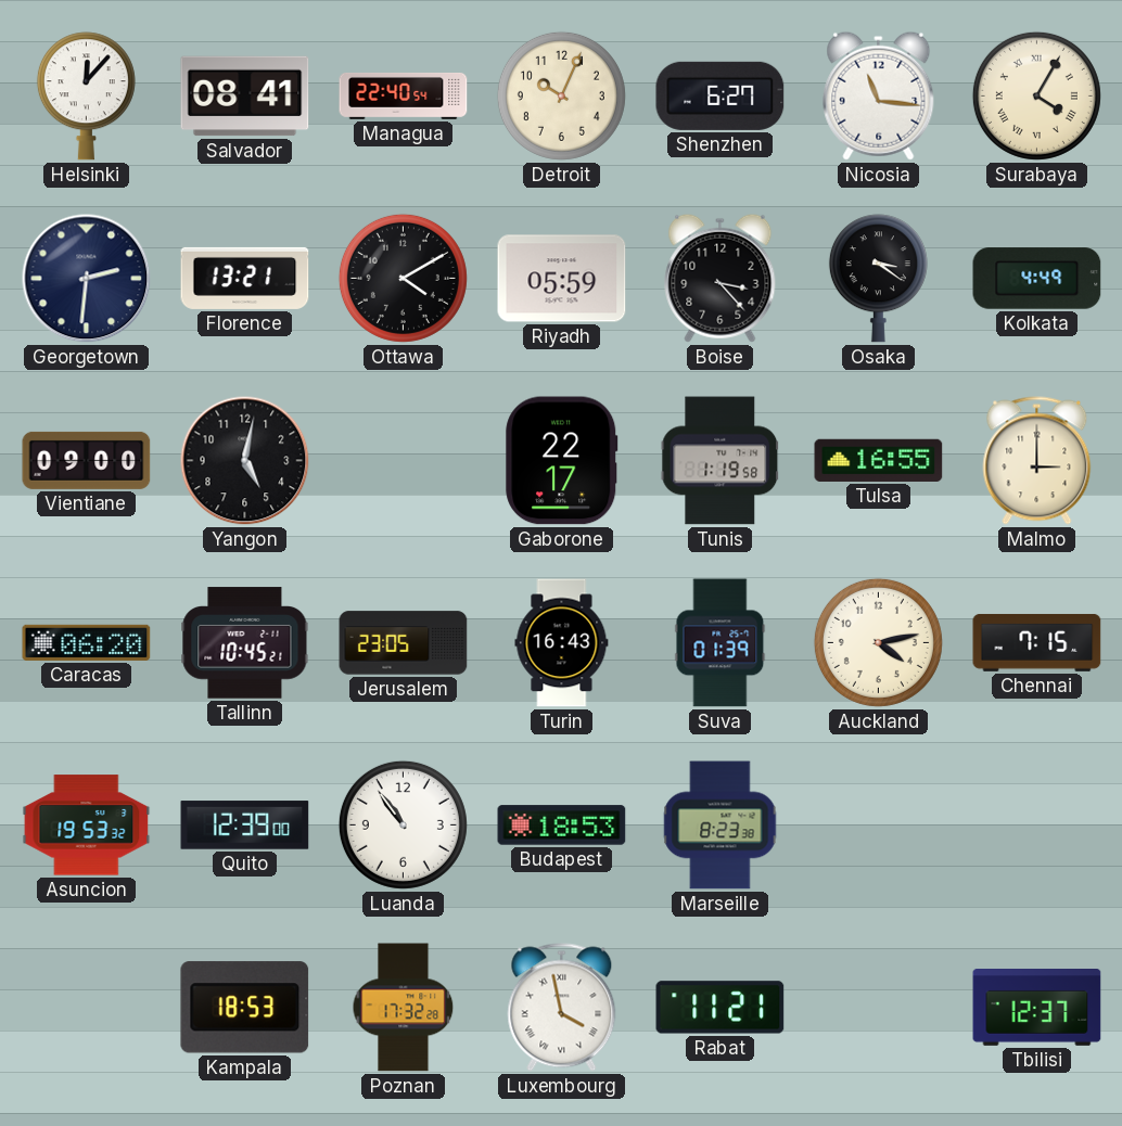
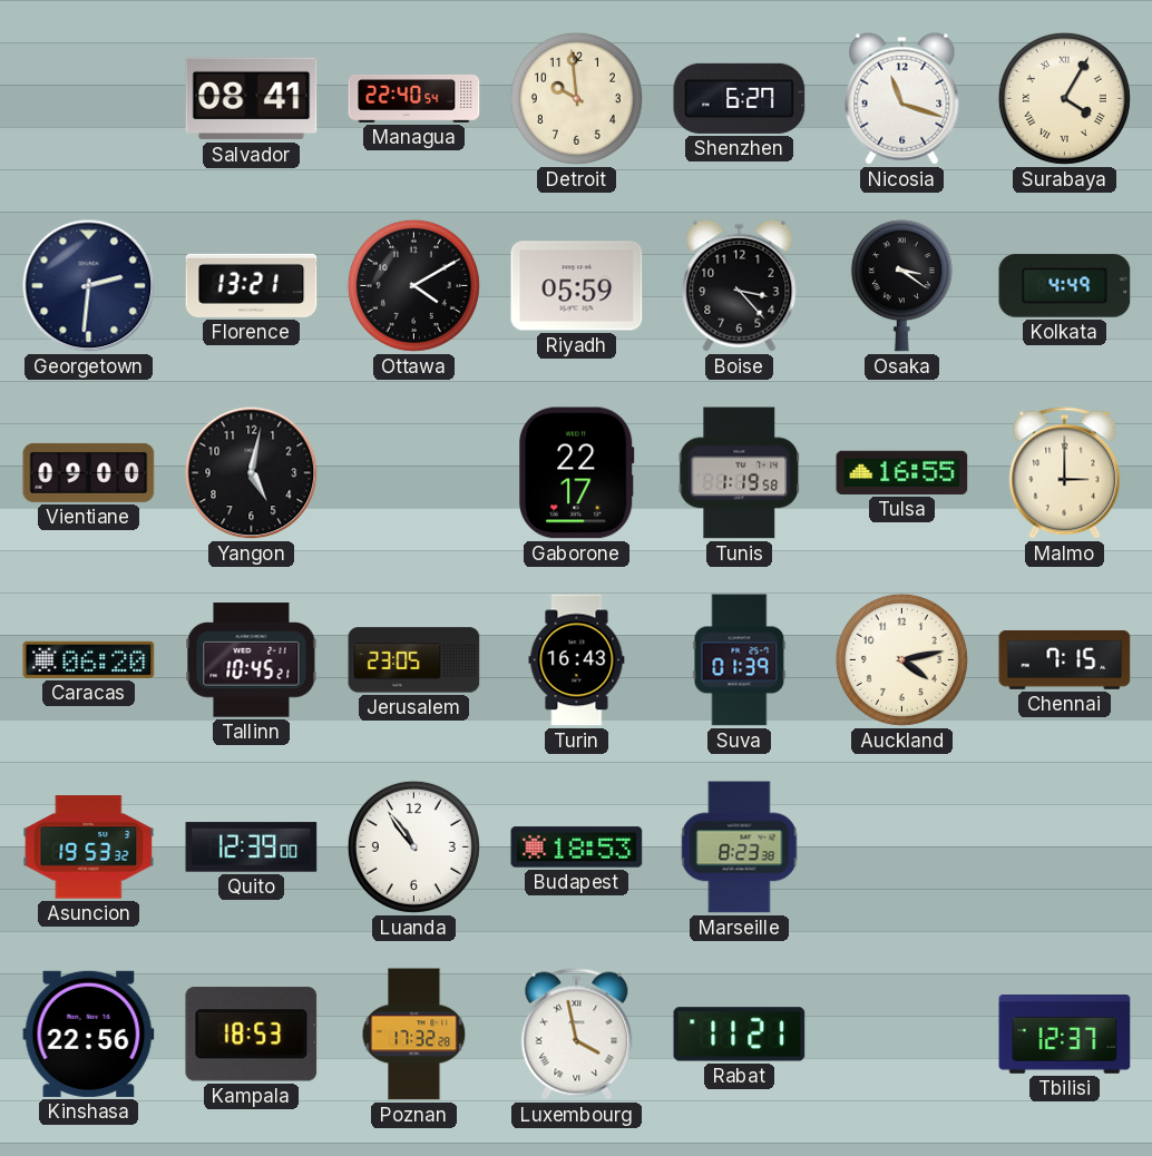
Helsinki: 12:07 -> none
Detroit: 10:04 -> 9:59
Nicosia: 11:16 -> 11:18
Kinshasa: none -> 22:56
